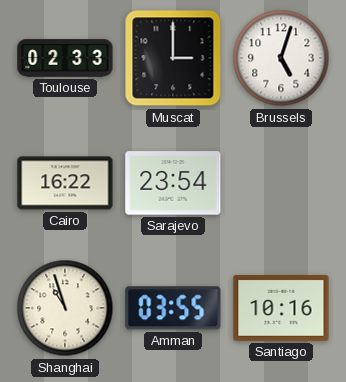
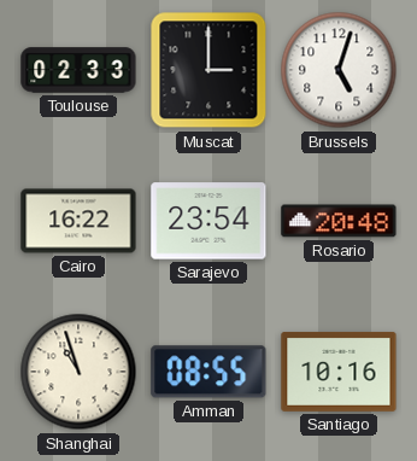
Rosario: none -> 20:48
Amman: 03:55 -> 08:55
